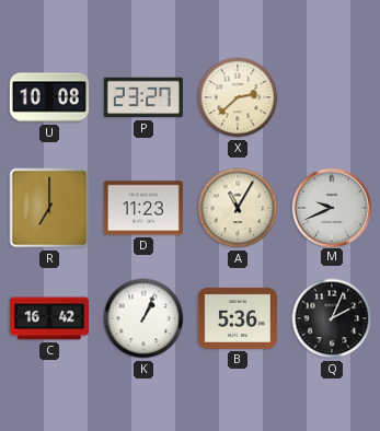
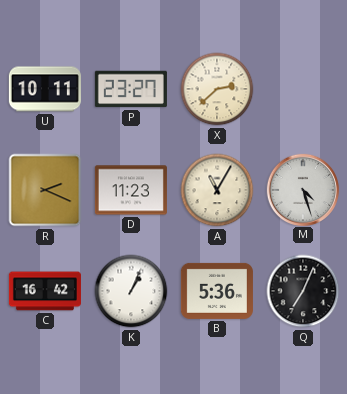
U: 10:08 -> 10:11
R: 7:00 -> 2:19
M: 9:41 -> 4:27
Q: 2:04 -> 7:04
